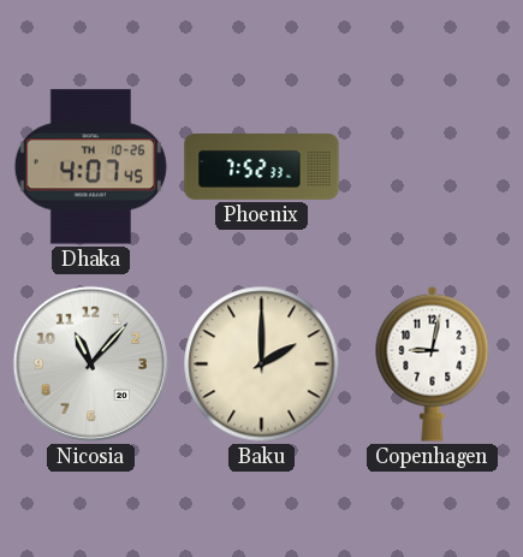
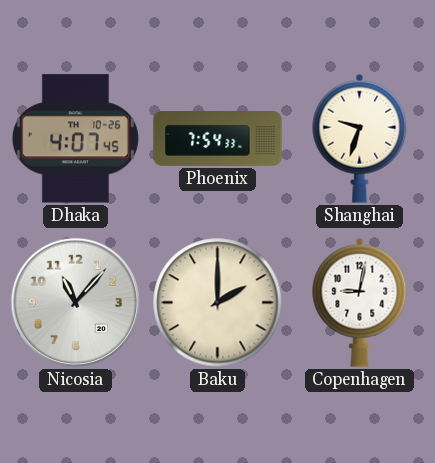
Phoenix: 7:52 -> 7:54
Shanghai: none -> 9:33
